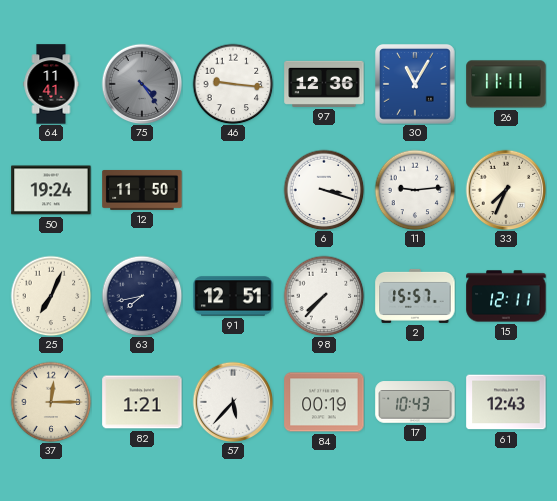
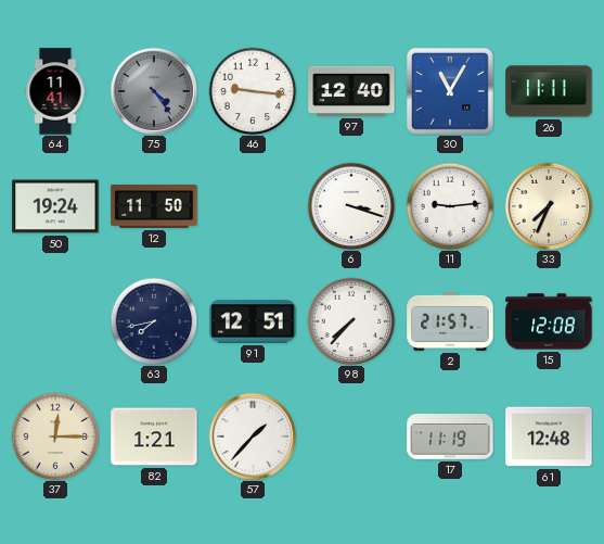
97: 12:36 -> 12:40
25: 7:04 -> none
2: 15:57 -> 21:57
15: 12:11 -> 12:08
57: 5:37 -> 1:37
84: 00:19 -> none
17: 10:43 -> 11:19
61: 12:43 -> 12:48
